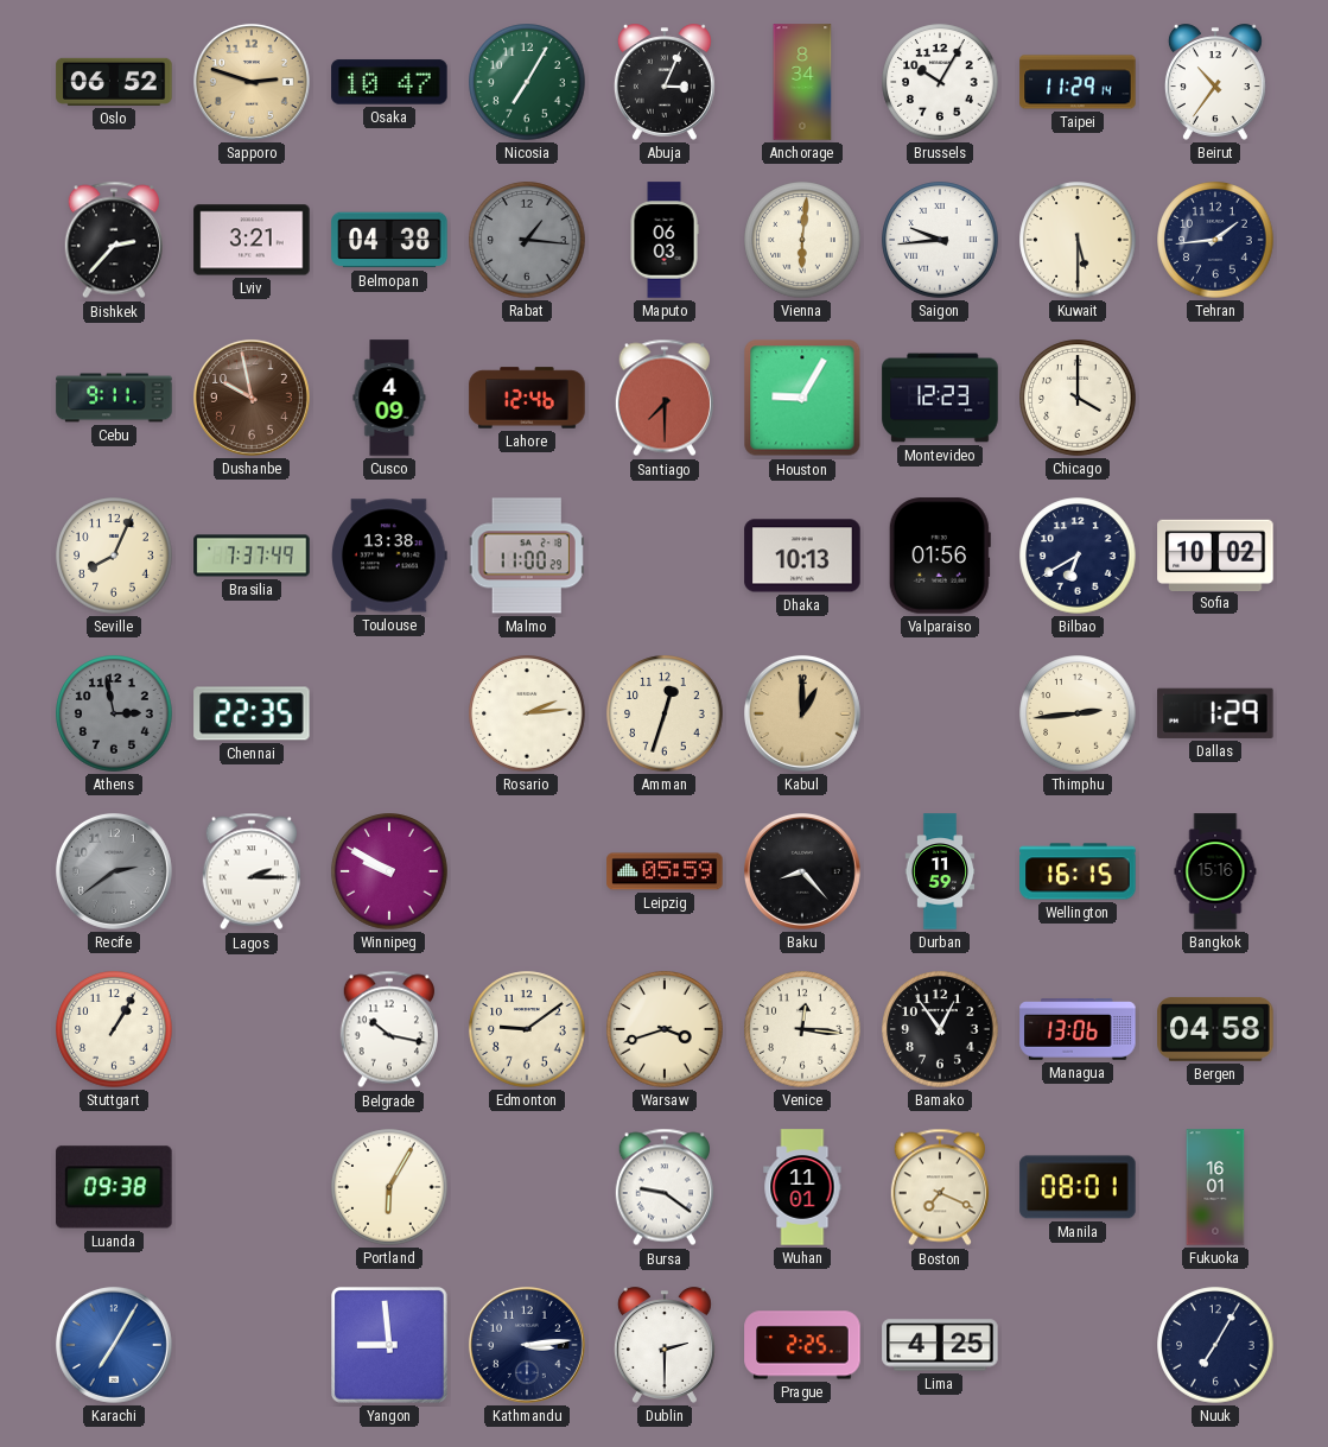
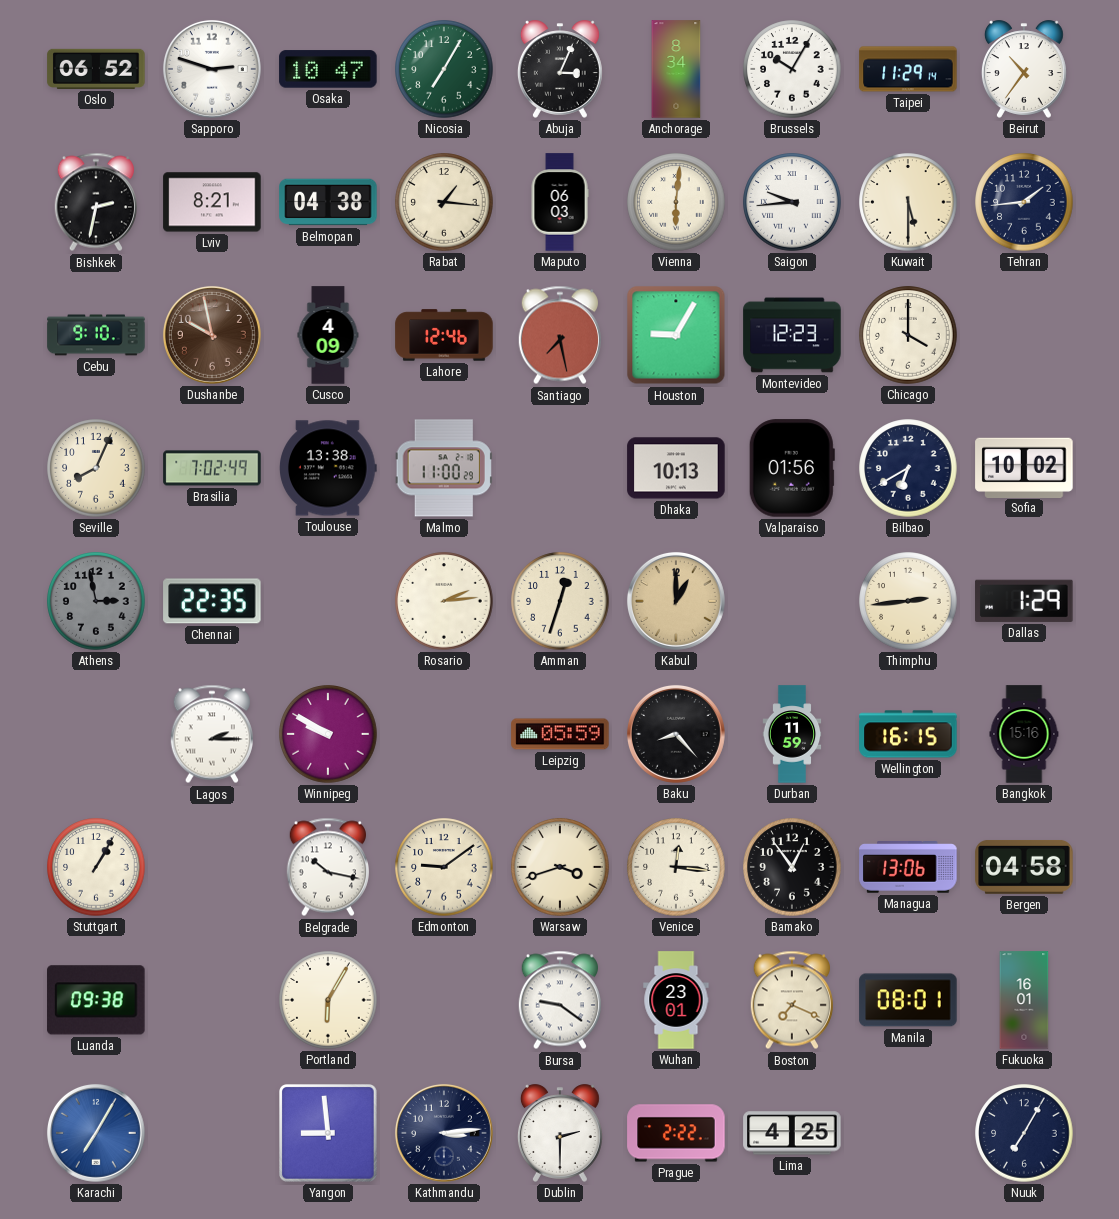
Sapporo dial: champagne -> white
Bishkek: 2:37 -> 2:32
Lviv: 3:21 -> 8:21
Rabat dial: grey -> cream
Cebu: 9:11 -> 9:10
Santiago: 7:30 -> 7:28
Brasilia: 7:37 -> 7:02
Recife: 2:39 -> none
Wuhan: 11:01 -> 23:01
Prague: 2:25 -> 2:22
